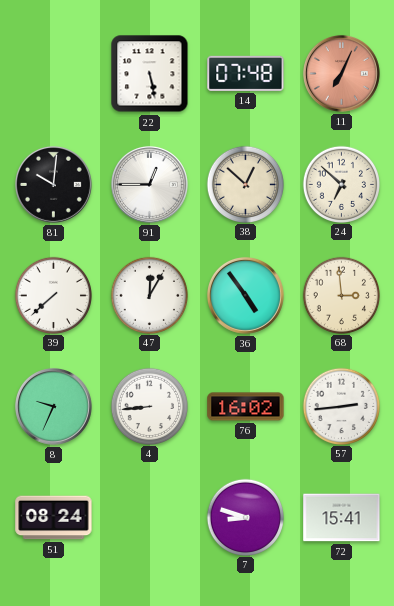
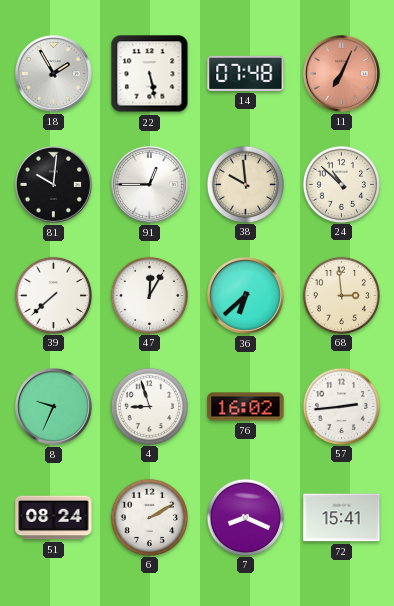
18: none -> 1:55
38: 12:52 -> 9:59
24: 6:52 -> 10:52
36: 4:54 -> 6:38
4: 8:44 -> 8:57
6: none -> 2:10
7: 8:48 -> 8:19
